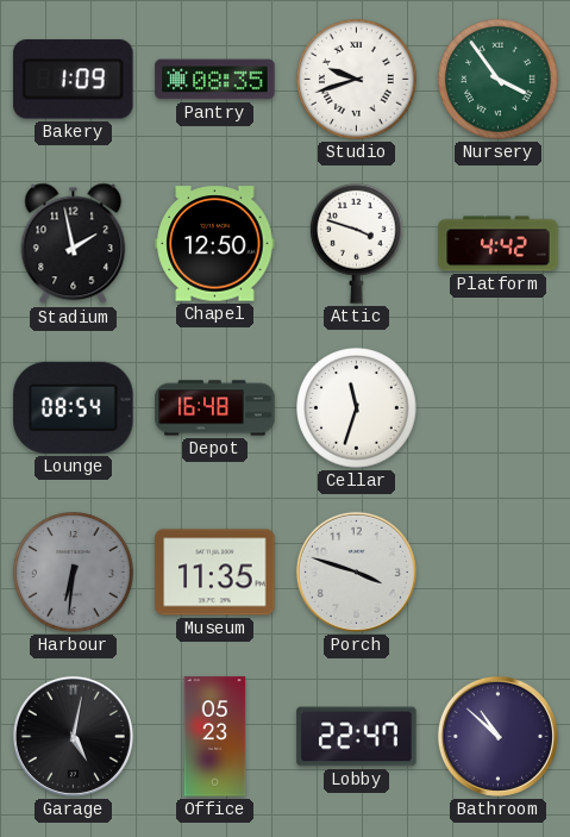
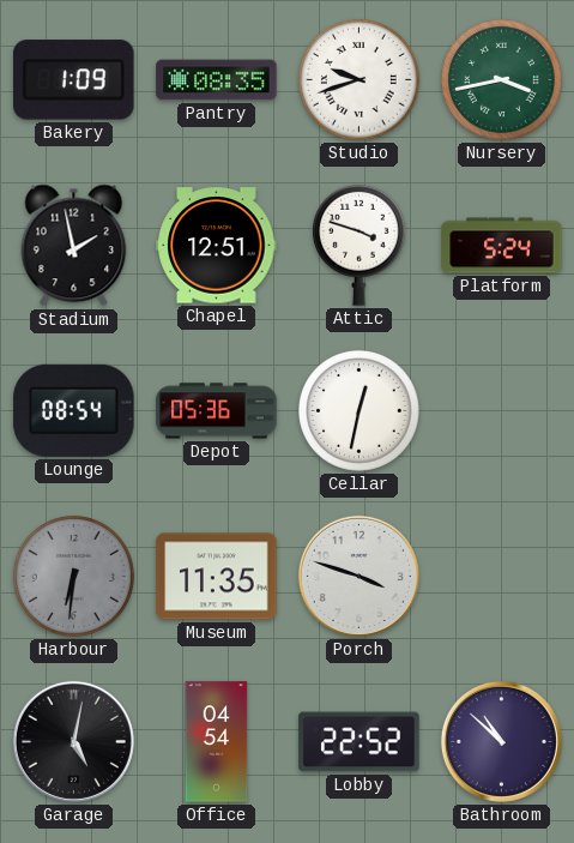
Nursery: 3:54 -> 3:43
Chapel: 12:50 -> 12:51
Platform: 4:42 -> 5:24
Depot: 16:48 -> 05:36
Cellar: 11:33 -> 12:32
Office: 05:23 -> 04:54
Lobby: 22:47 -> 22:52
